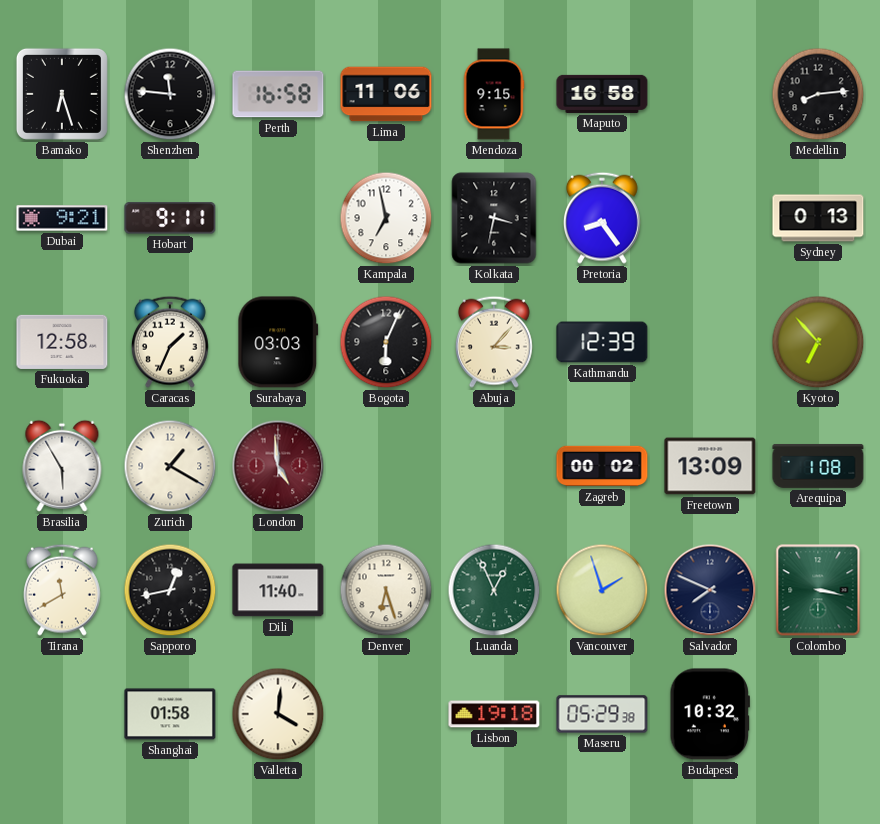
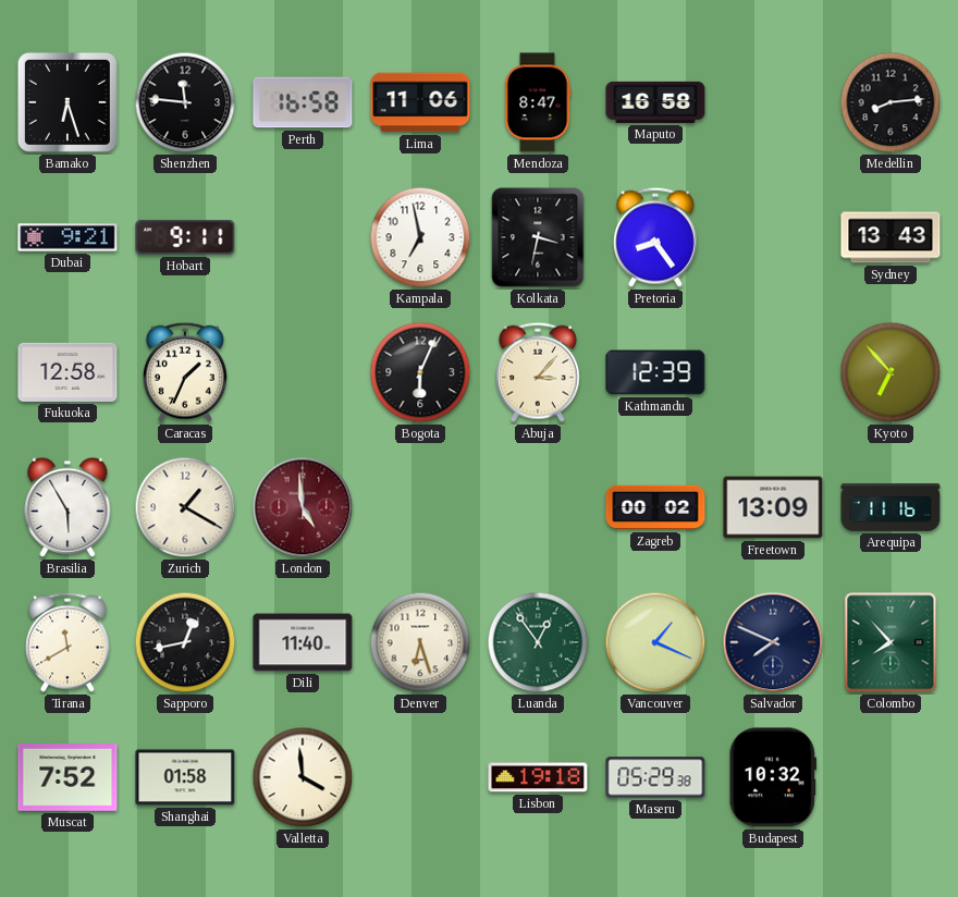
Mendoza: 9:15 -> 8:47
Sydney: 0:13 -> 13:43
Surabaya: 03:03 -> none
Arequipa: 1:08 -> 11:16
Luanda: 12:56 -> 12:54
Vancouver: 1:57 -> 1:19
Colombo: 3:17 -> 7:53
Muscat: none -> 7:52
Valletta: 4:01 -> 3:59
